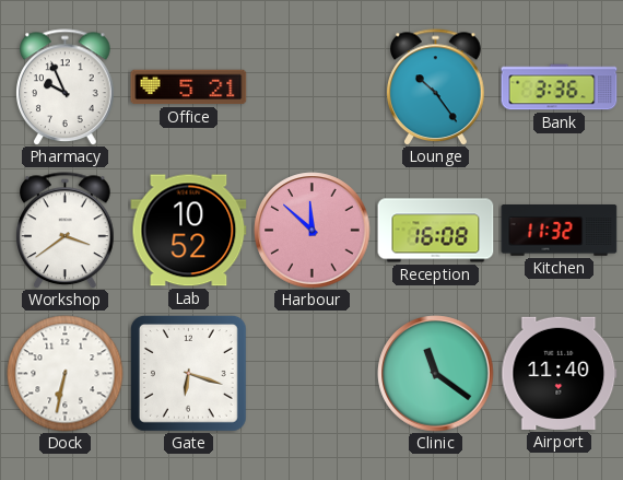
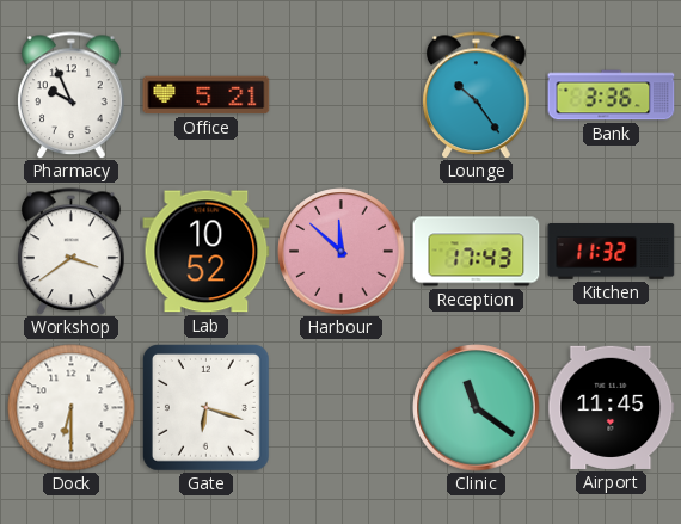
Reception: 16:08 -> 17:43
Dock: 6:32 -> 6:30
Airport: 11:40 -> 11:45
